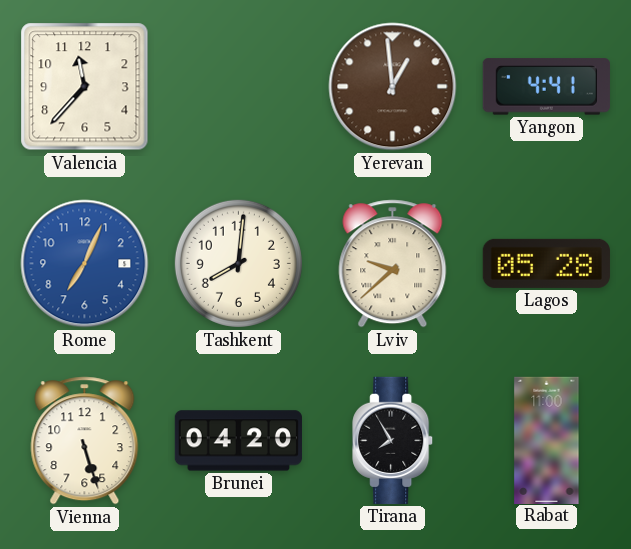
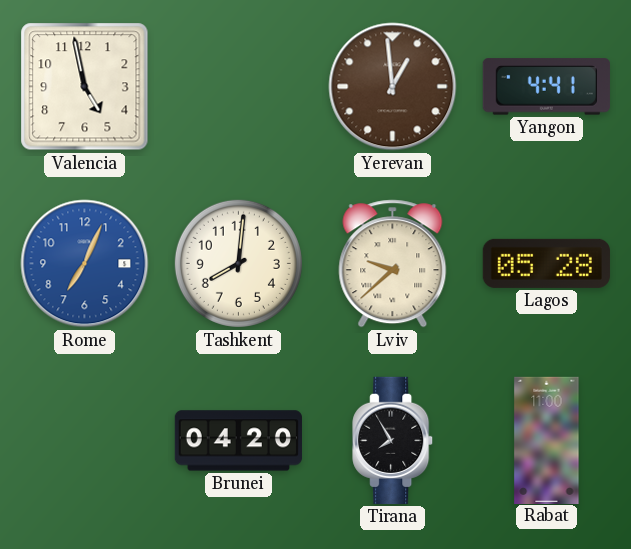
Valencia: 11:37 -> 4:58
Vienna: 5:27 -> none
